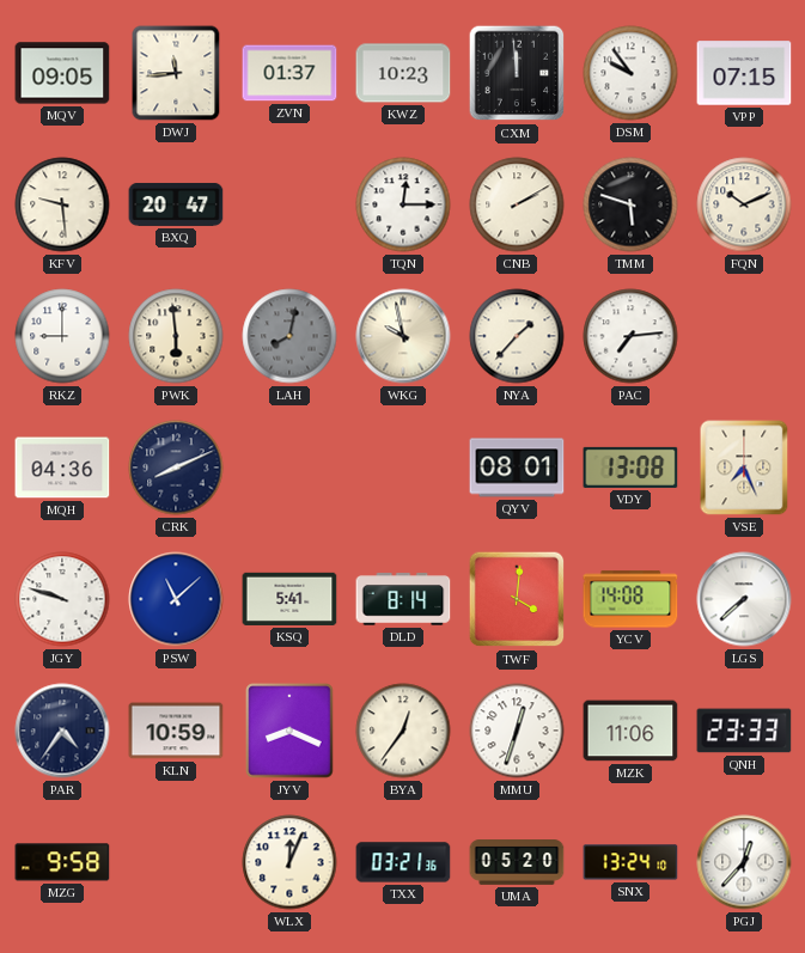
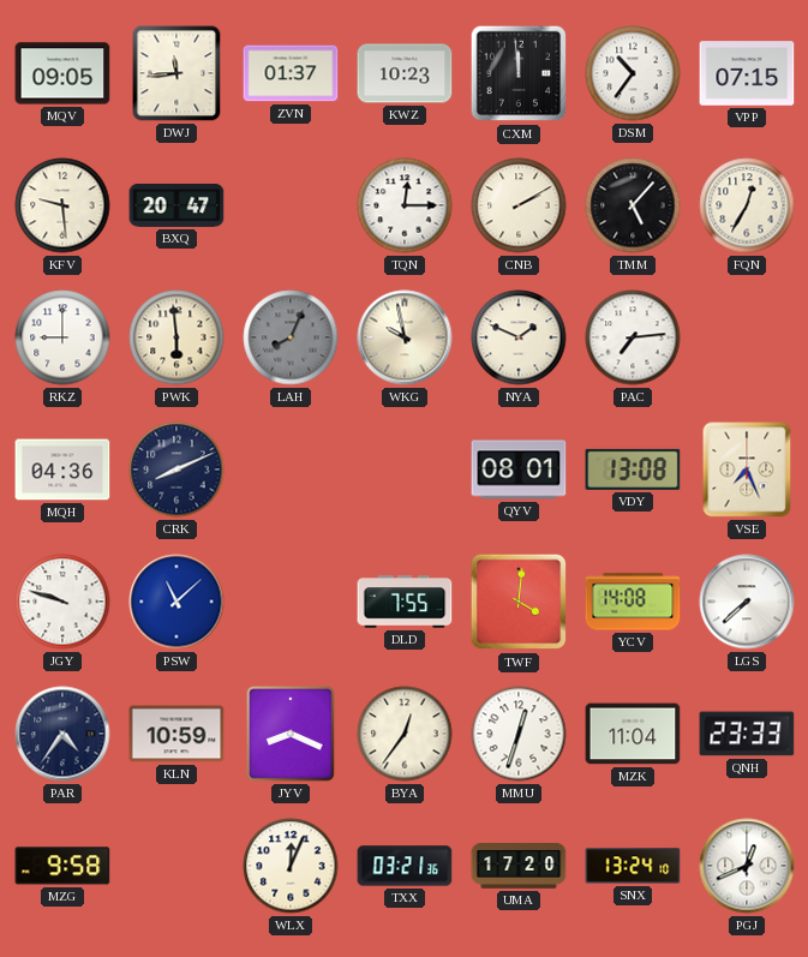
DSM: 9:54 -> 10:36
TMM: 5:48 -> 5:07
FQN: 10:11 -> 12:35
LAH: 8:02 -> 8:04
NYA: 1:37 -> 1:49
KSQ: 5:41 -> none
DLD: 8:14 -> 7:55
MZK: 11:06 -> 11:04
UMA: 05:20 -> 17:20
PGJ: 12:37 -> 12:41
